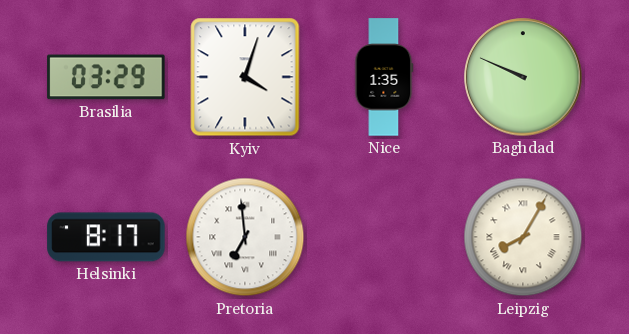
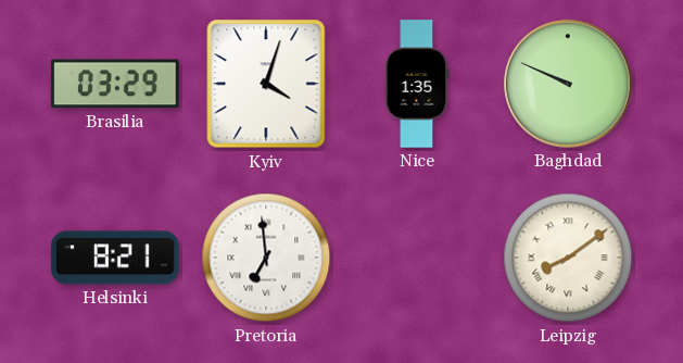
Helsinki: 8:17 -> 8:21
Leipzig: 8:05 -> 8:09
